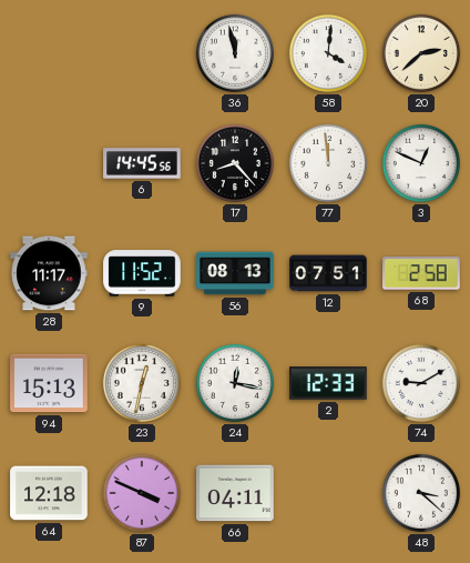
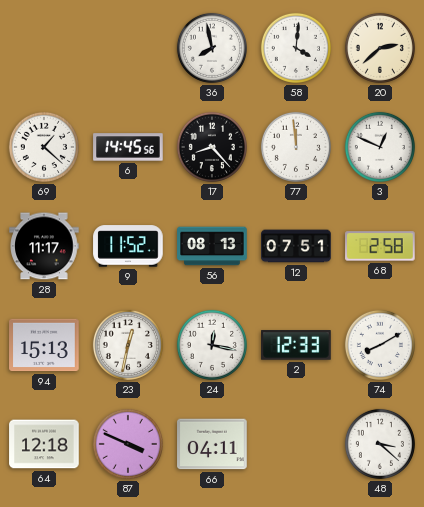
36: 11:58 -> 7:58
69: none -> 1:22
74: 9:10 -> 8:10
